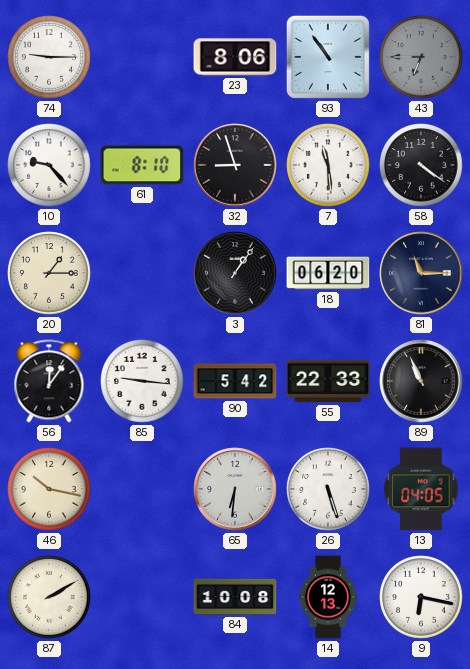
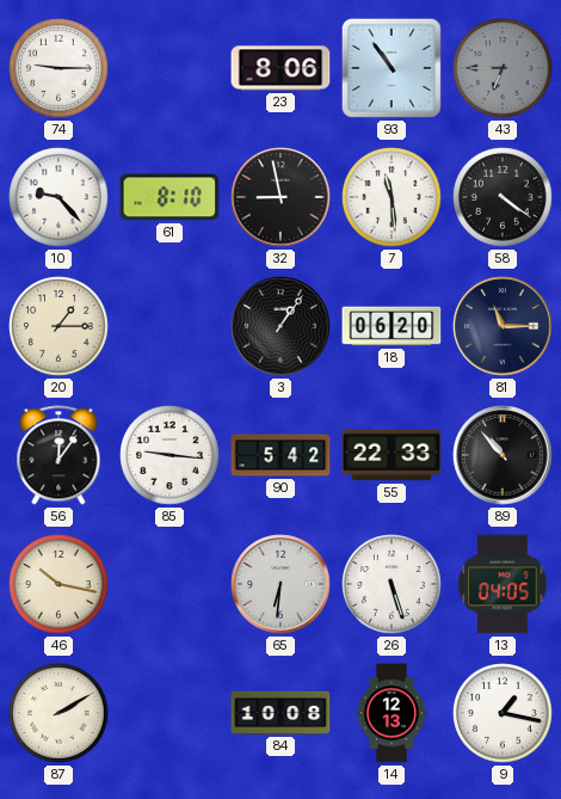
32: 8:57 -> 8:58
89: 10:56 -> 10:53
9: 6:17 -> 1:17
